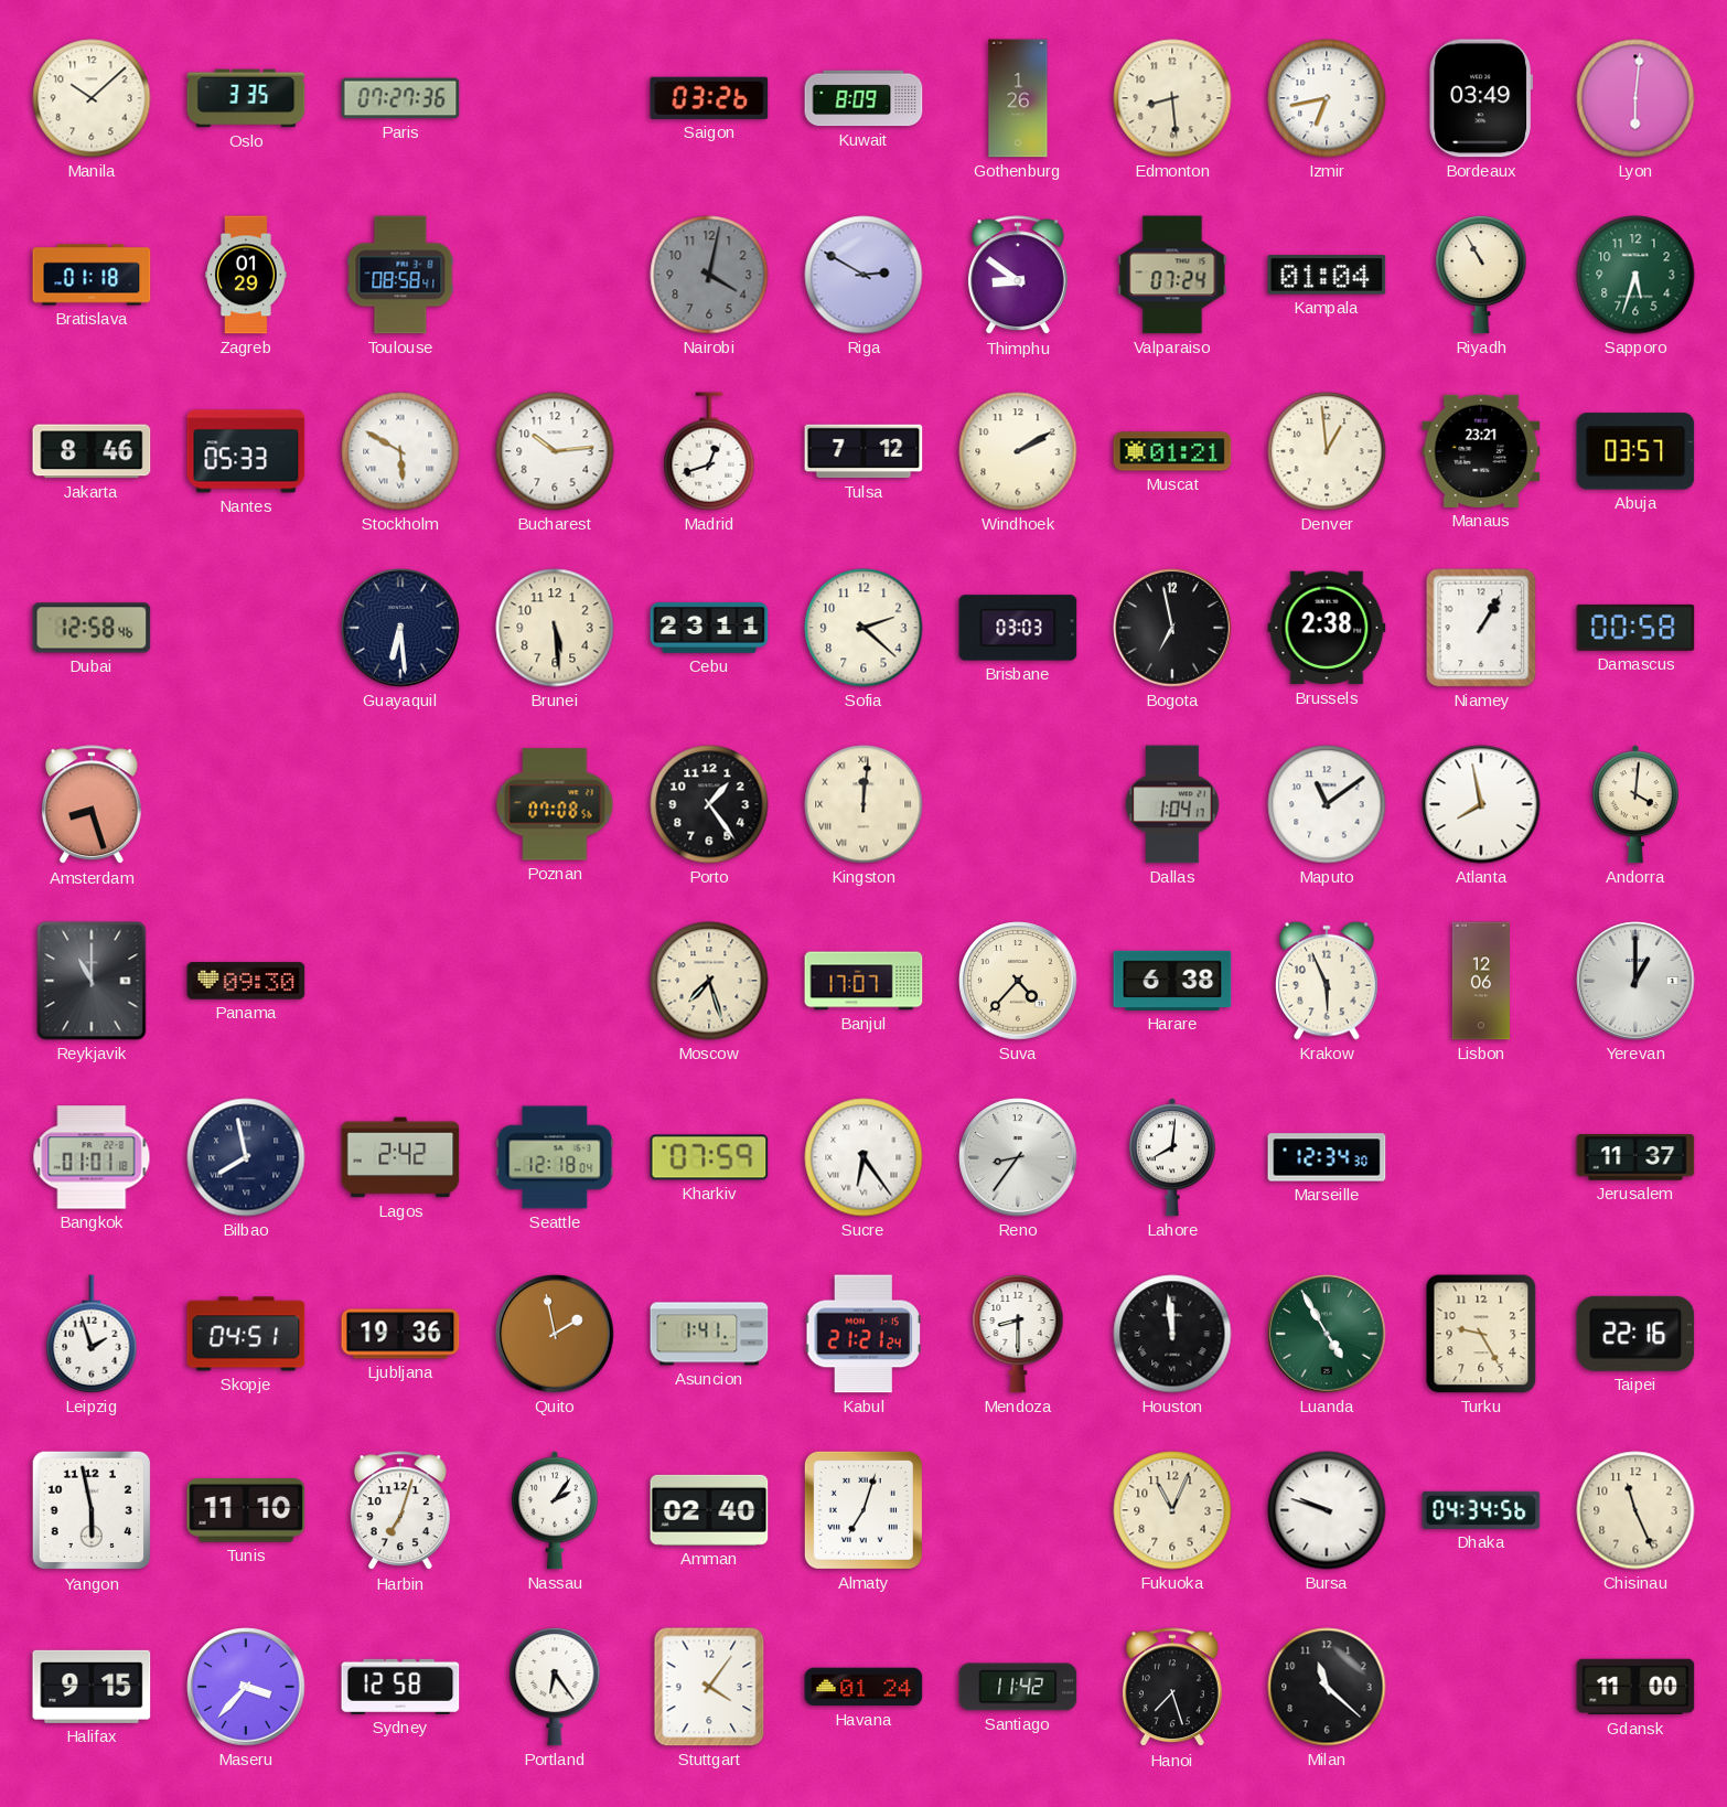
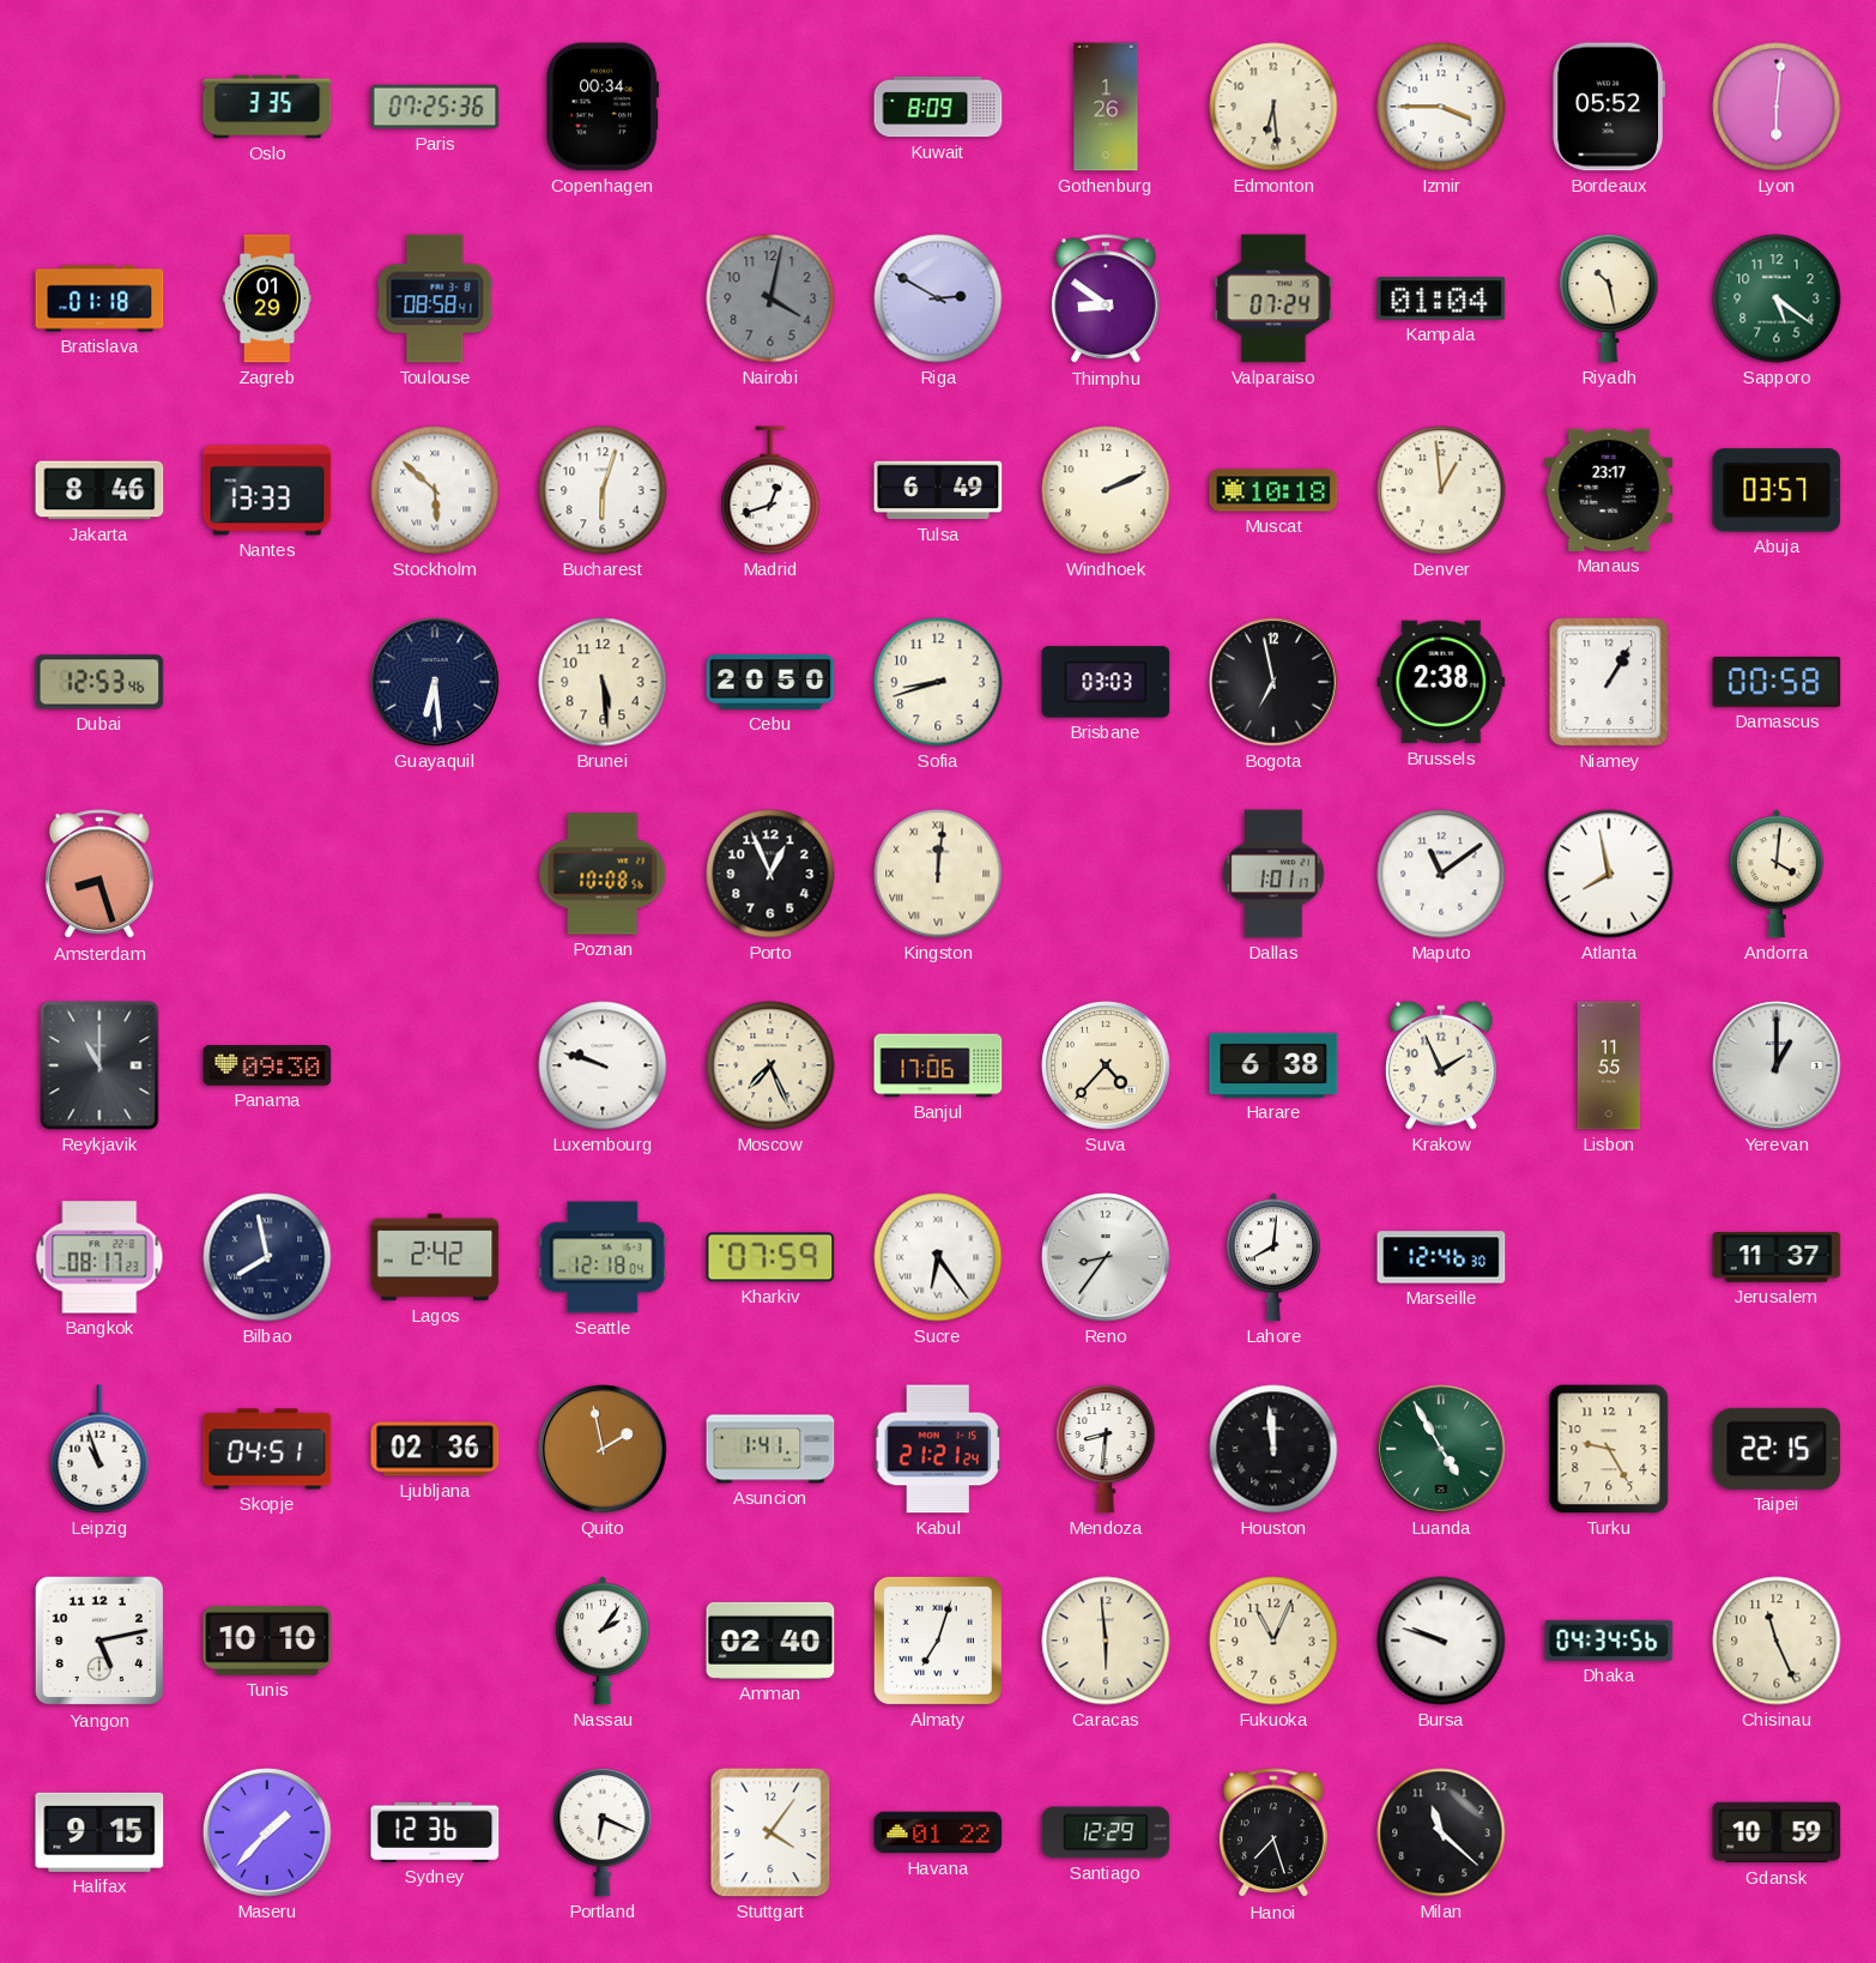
Manila: 10:08 -> none
Paris: 07:27 -> 07:25
Copenhagen: none -> 00:34
Saigon: 03:26 -> none
Edmonton: 8:29 -> 6:29
Izmir: 6:43 -> 3:45
Bordeaux: 03:49 -> 05:52
Riyadh: 10:55 -> 10:28
Sapporo: 5:33 -> 5:21
Nantes: 05:33 -> 13:33
Stockholm: 5:50 -> 5:52
Bucharest: 10:14 -> 6:03
Tulsa: 7:12 -> 6:49
Windhoek: 2:10 -> 2:11
Muscat: 01:21 -> 10:18
Manaus: 23:21 -> 23:17
Dubai: 12:58 -> 12:53
Cebu: 23:11 -> 20:50
Sofia: 2:22 -> 8:42
Poznan: 07:08 -> 10:08
Porto: 1:24 -> 12:56
Dallas: 1:04 -> 1:01
Luxembourg: none -> 9:48
Moscow: 7:27 -> 7:26
Banjul: 17:07 -> 17:06
Krakow: 5:56 -> 1:56
Lisbon: 12:06 -> 11:55
Bangkok: 01:01 -> 08:17
Marseille: 12:34 -> 12:46
Leipzig: 1:57 -> 10:57
Ljubljana: 19:36 -> 02:36
Mendoza: 8:30 -> 8:31
Taipei: 22:16 -> 22:15
Yangon: 5:58 -> 5:13
Tunis: 11:10 -> 10:10
Harbin: 7:03 -> none
Caracas: none -> 5:59
Maseru: 3:37 -> 1:37
Sydney: 12:58 -> 12:36
Portland: 6:24 -> 6:19
Havana: 01:24 -> 01:22
Santiago: 11:42 -> 12:29
Gdansk: 11:00 -> 10:59
